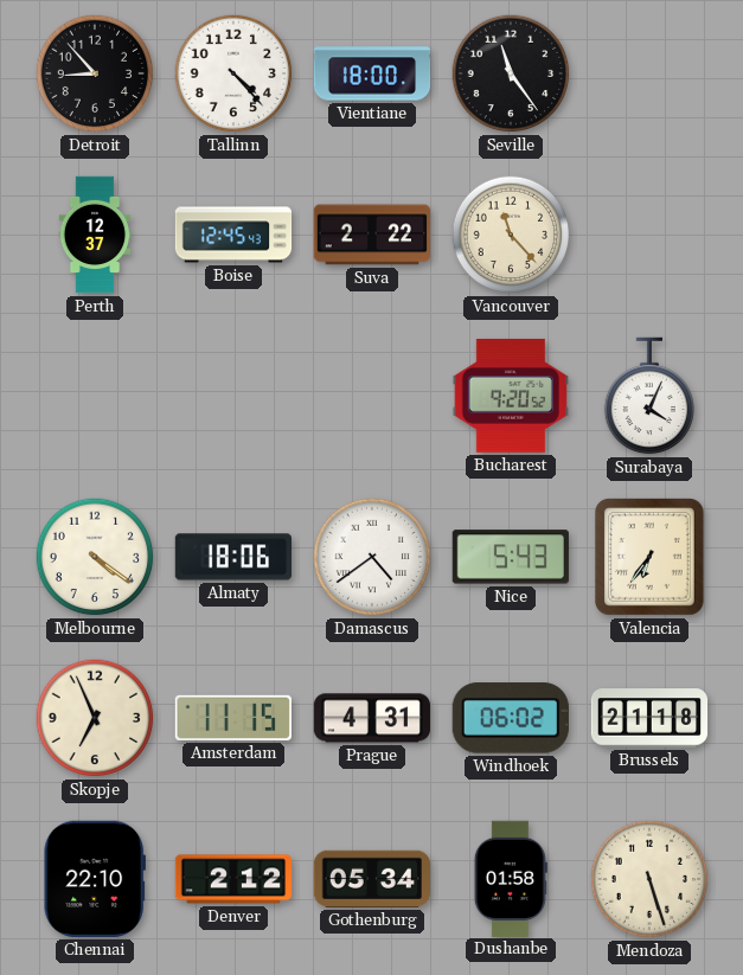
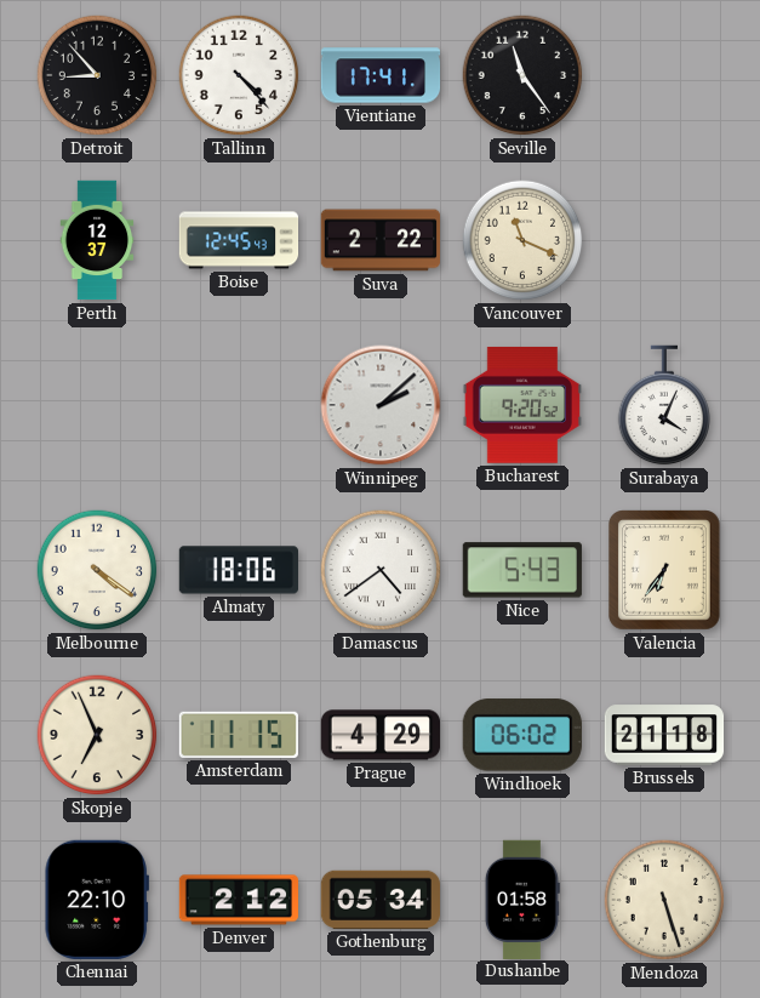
Vientiane: 18:00 -> 17:41
Vancouver: 11:23 -> 11:19
Winnipeg: none -> 2:08
Prague: 4:31 -> 4:29
